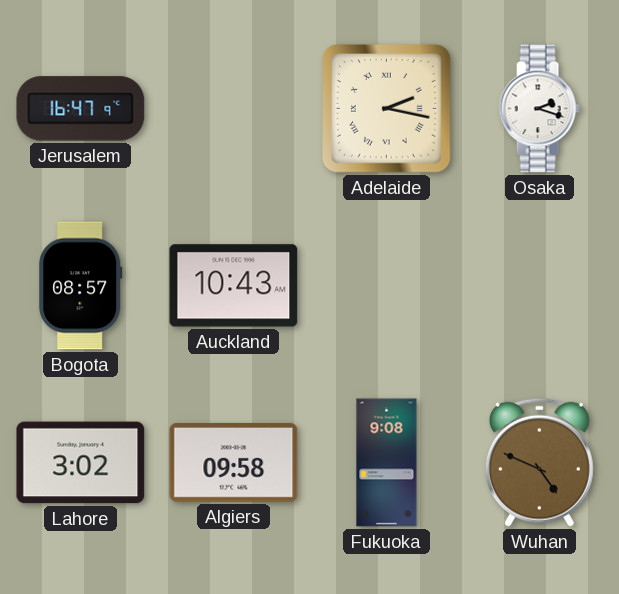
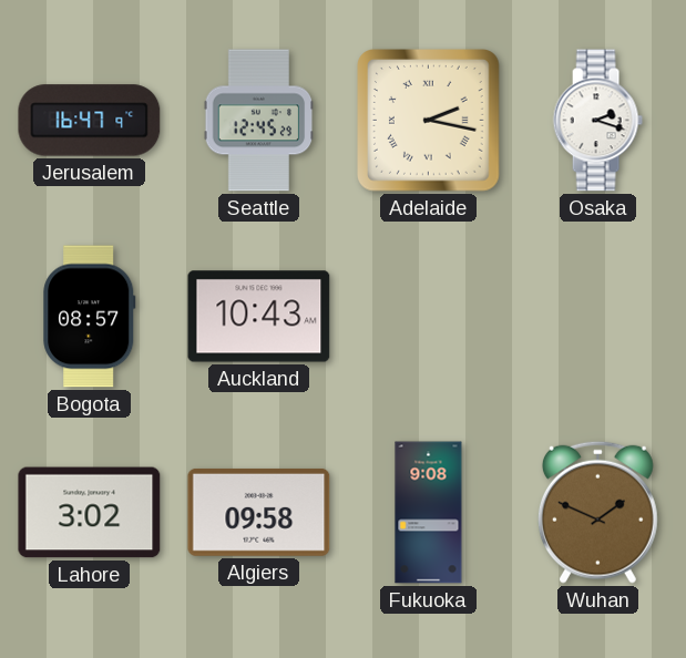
Seattle: none -> 12:45
Wuhan: 4:49 -> 1:49
